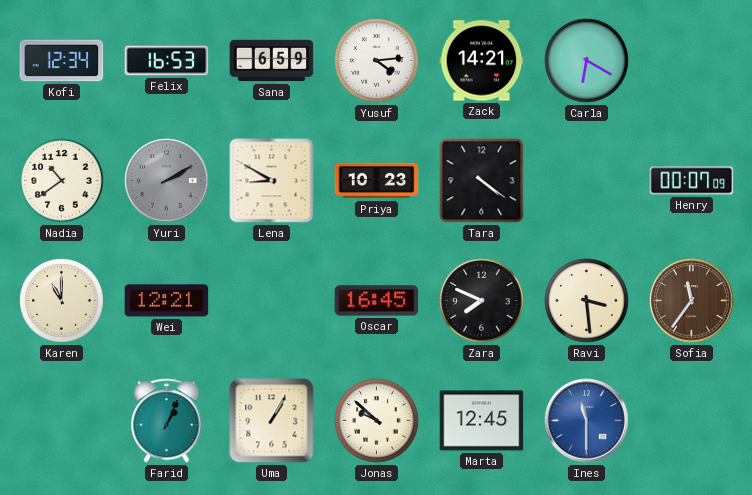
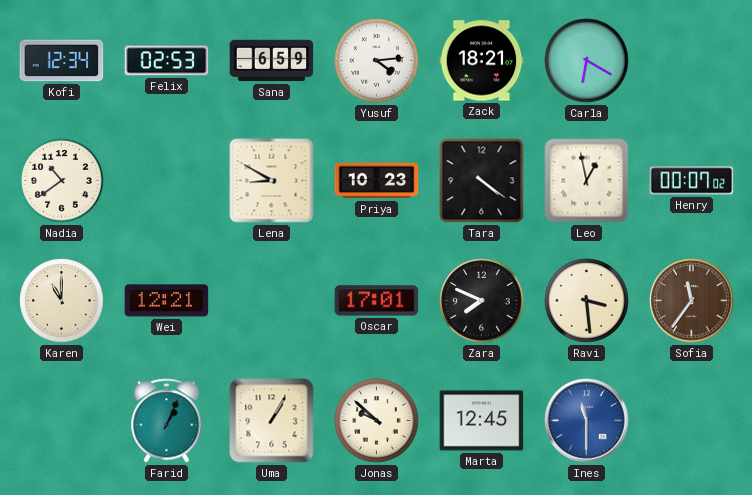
Felix: 16:53 -> 02:53
Zack: 14:21 -> 18:21
Yuri: 2:10 -> none
Leo: none -> 12:58
Henry: 00:07:09 -> 00:07:02
Oscar: 16:45 -> 17:01
